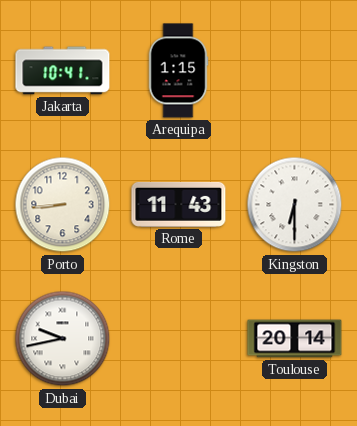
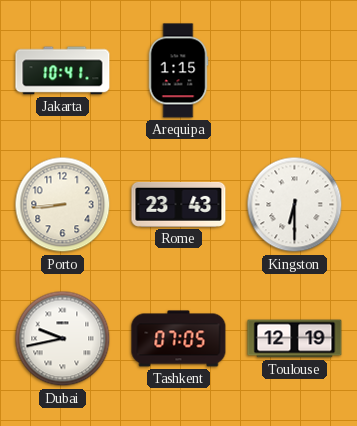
Rome: 11:43 -> 23:43
Tashkent: none -> 07:05
Toulouse: 20:14 -> 12:19
